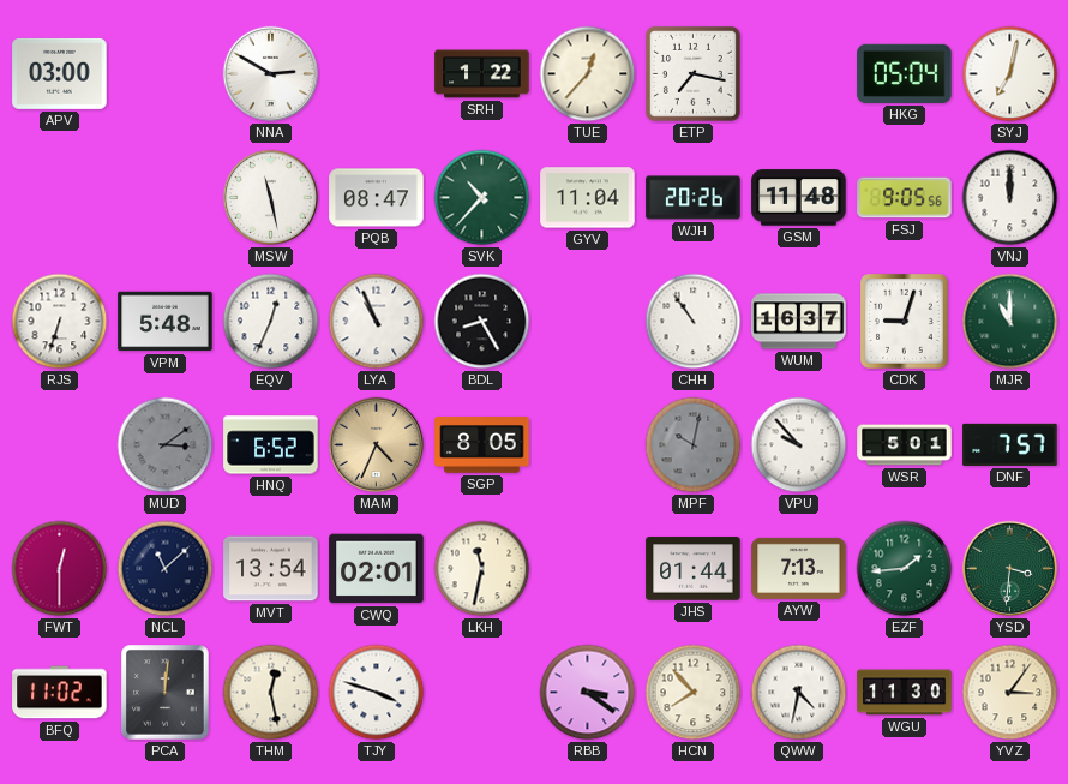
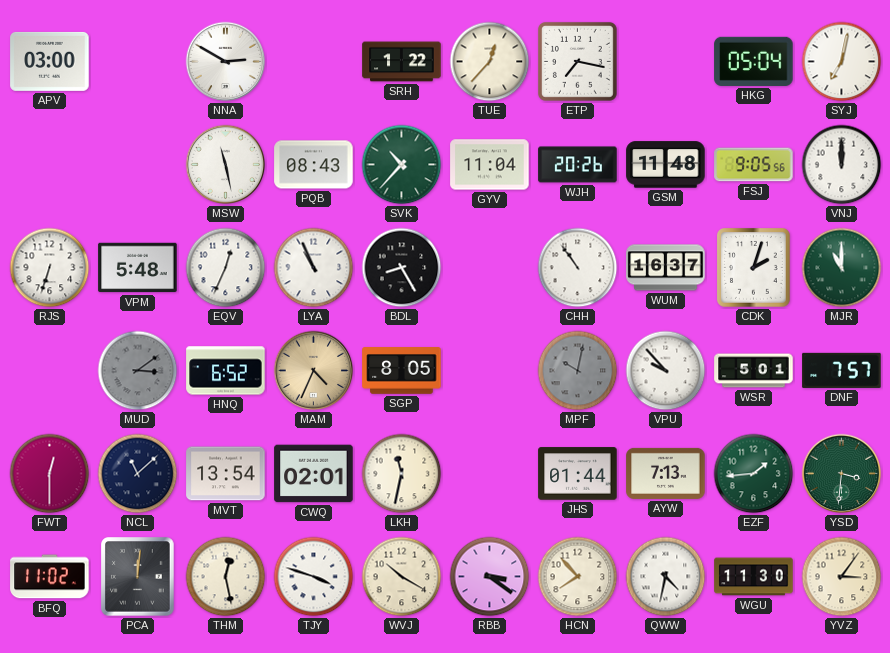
PQB: 08:47 -> 08:43
CDK: 9:03 -> 2:03
WVJ: none -> 10:20
